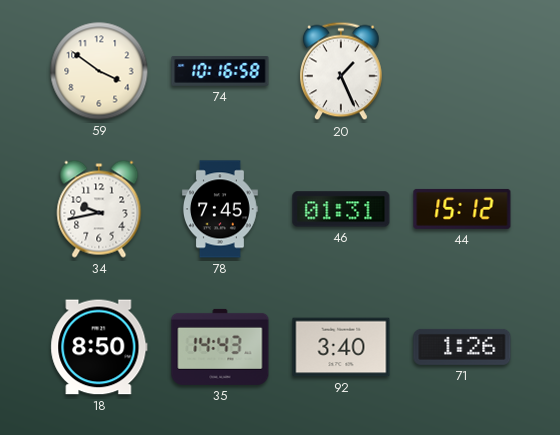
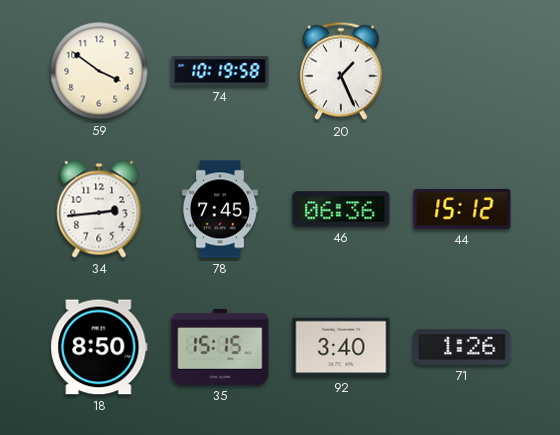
74: 10:16 -> 10:19
34: 9:43 -> 2:44
46: 01:31 -> 06:36
35: 14:43 -> 15:15
